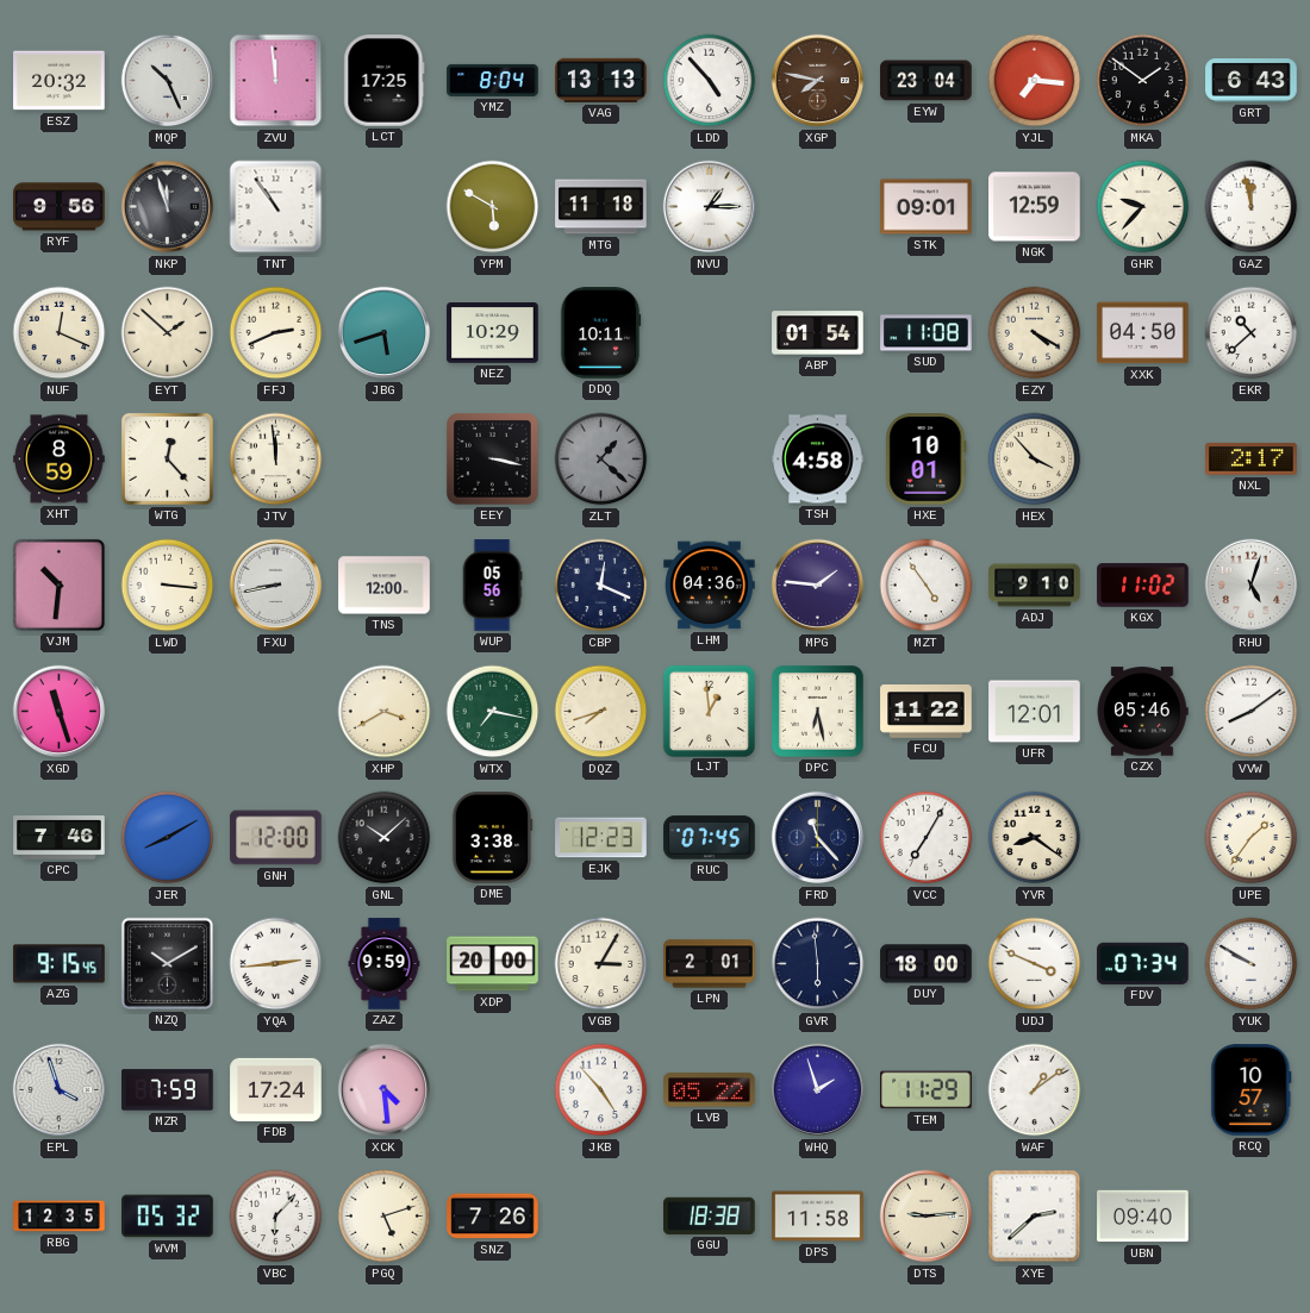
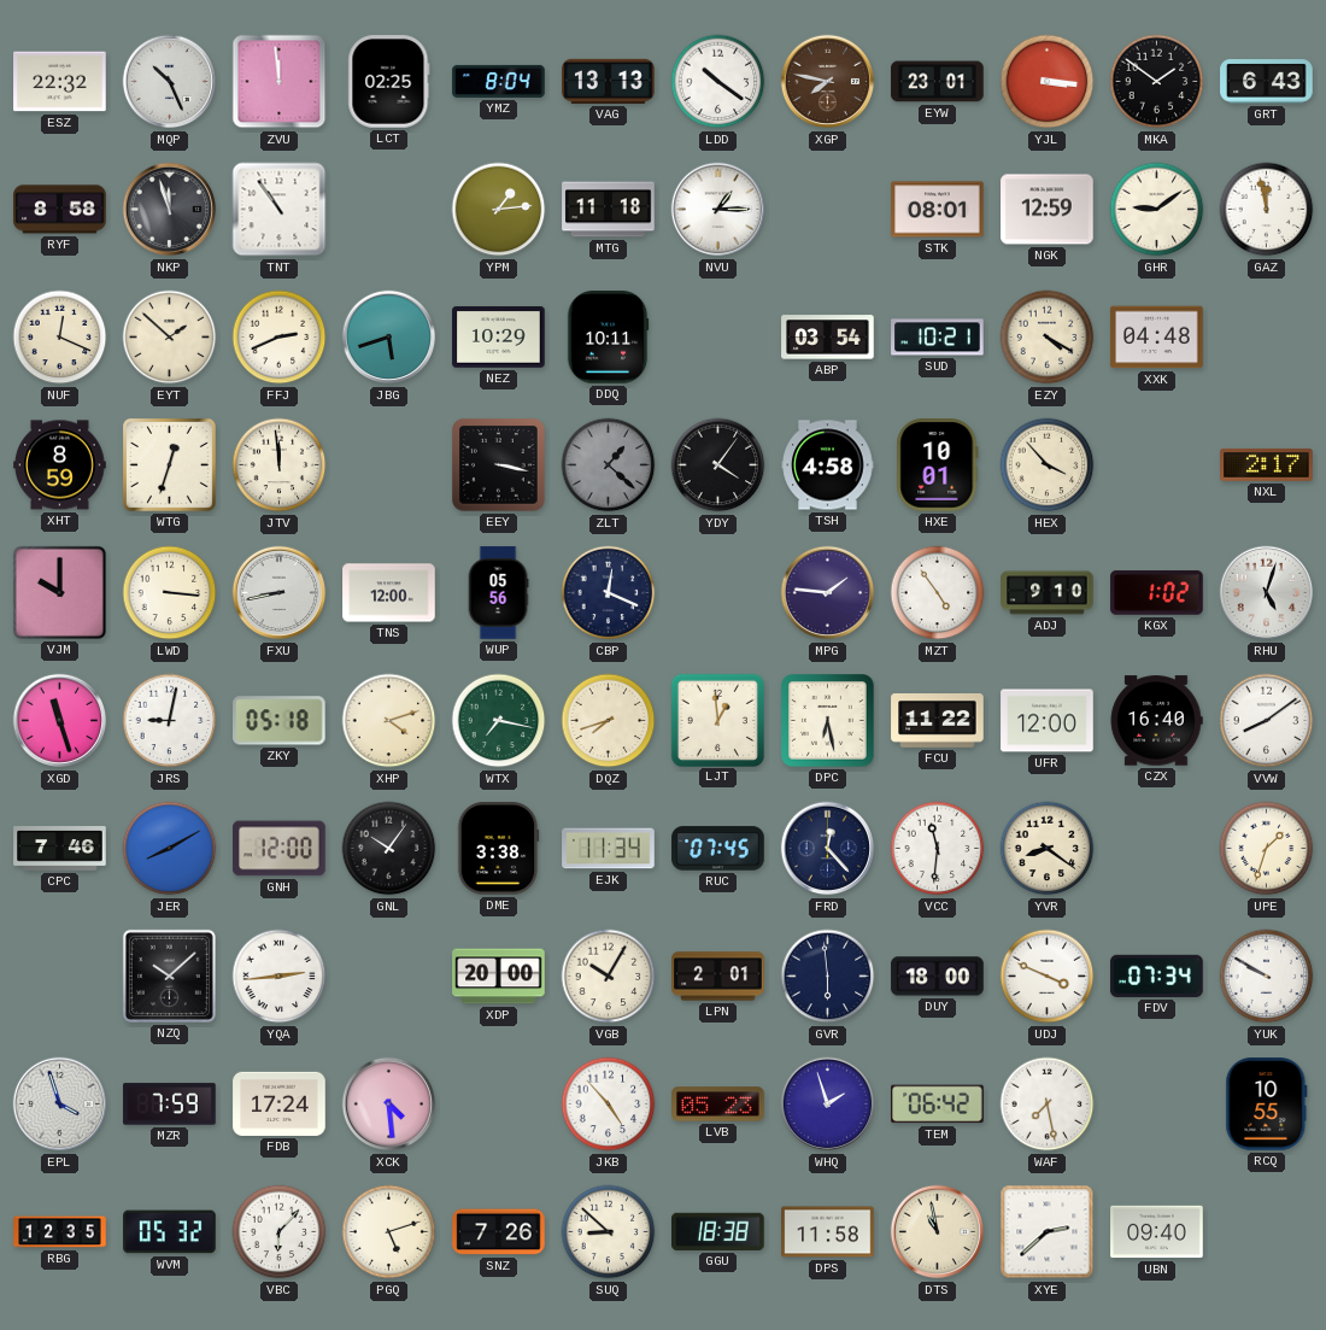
ESZ: 20:32 -> 22:32
LCT: 17:25 -> 02:25
LDD: 4:53 -> 10:21
EYW: 23:04 -> 23:01
YJL: 7:16 -> 3:16
RYF: 9:56 -> 8:58
YPM: 5:50 -> 1:14
STK: 09:01 -> 08:01
GHR: 9:37 -> 9:09
ABP: 01:54 -> 03:54
SUD: 11:08 -> 10:21
XXK: 04:50 -> 04:48
EKR: 10:38 -> none
WTG: 12:23 -> 12:33
YDY: none -> 4:06
VJM: 10:31 -> 10:00
LHM: 04:36 -> none
KGX: 11:02 -> 1:02
JRS: none -> 9:02
ZKY: none -> 05:18
XHP: 3:40 -> 4:12
UFR: 12:01 -> 12:00
CZX: 05:46 -> 16:40
GNL: 10:08 -> 10:06
EJK: 12:23 -> 11:34
FRD: 11:23 -> 12:23
VCC: 7:05 -> 11:31
UPE: 1:36 -> 1:33
AZG: 9:15 -> none
NZQ: 10:10 -> 10:08
ZAZ: 9:59 -> none
VGB: 3:05 -> 10:05
LVB: 05:22 -> 05:23
TEM: 11:29 -> 06:42
WAF: 1:09 -> 7:28
RCQ: 10:57 -> 10:55
SUQ: none -> 8:52
DTS: 9:14 -> 10:58
